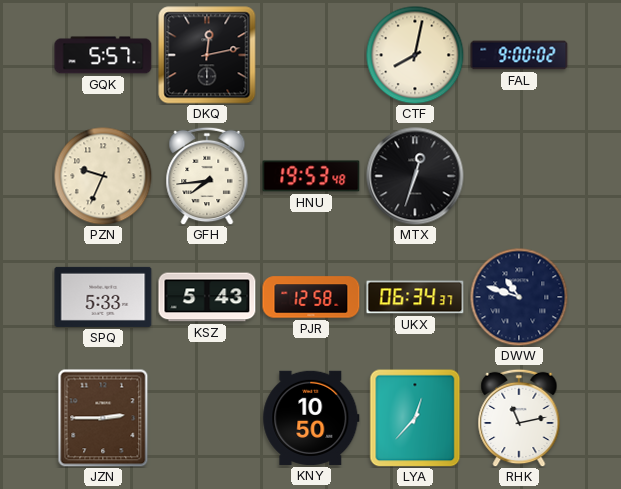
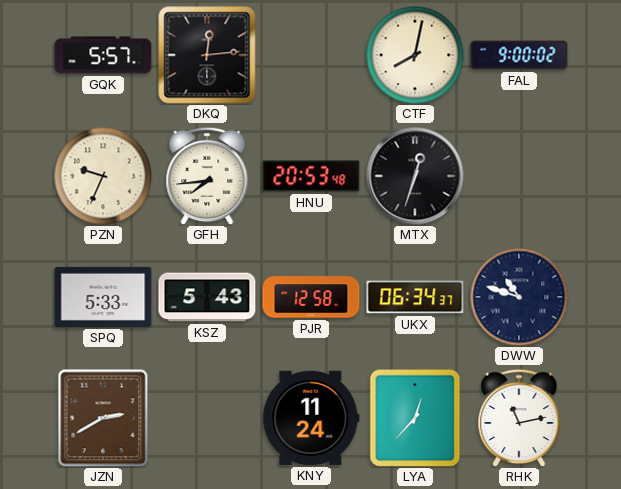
DKQ: 12:13 -> 12:14
HNU: 19:53 -> 20:53
JZN: 2:45 -> 2:40
KNY: 10:50 -> 11:24
